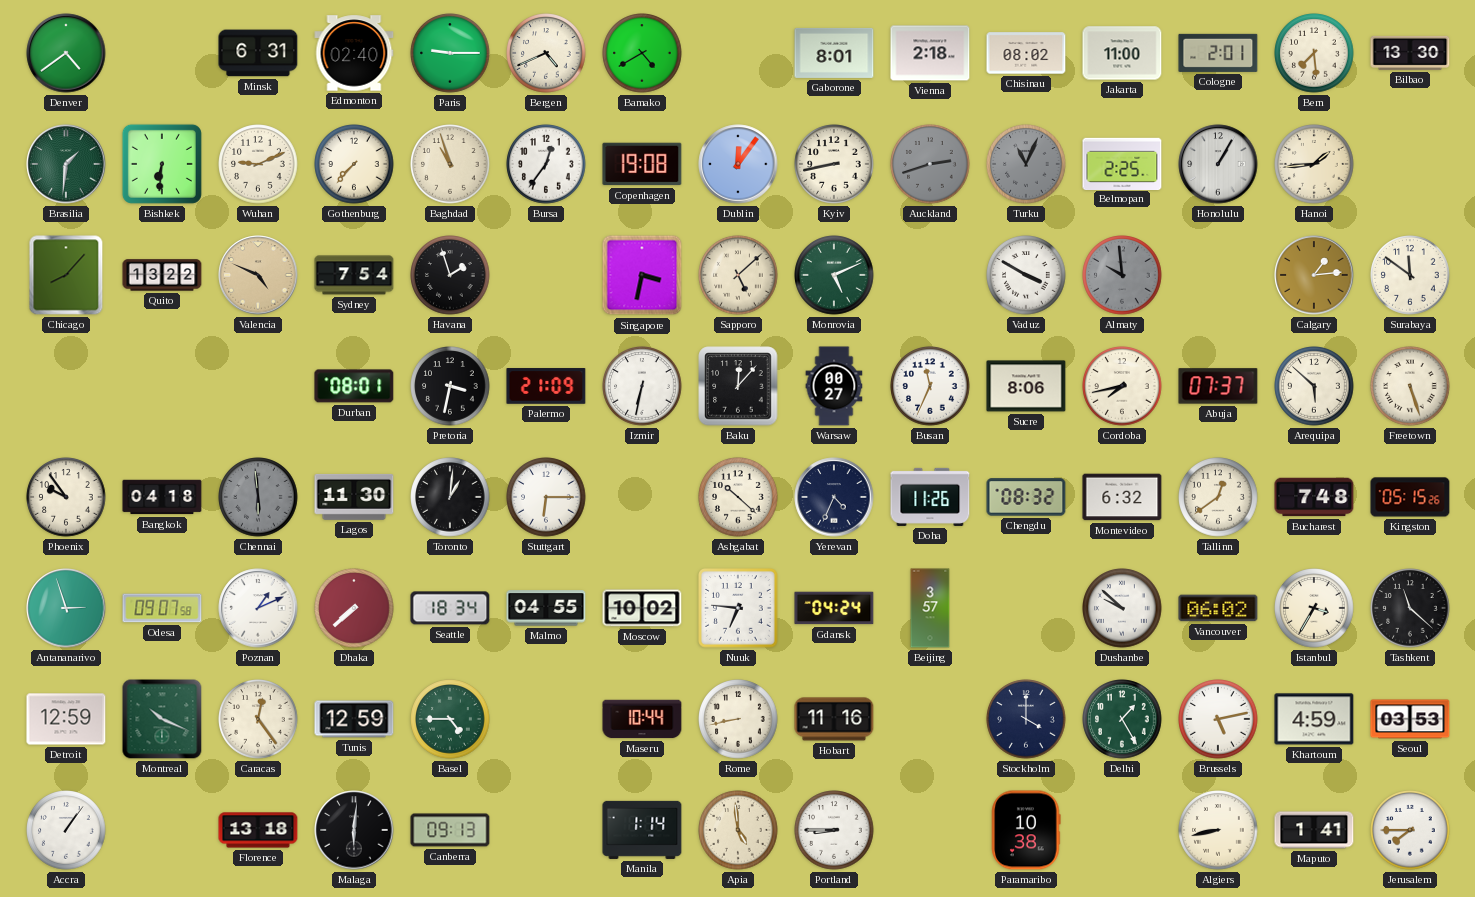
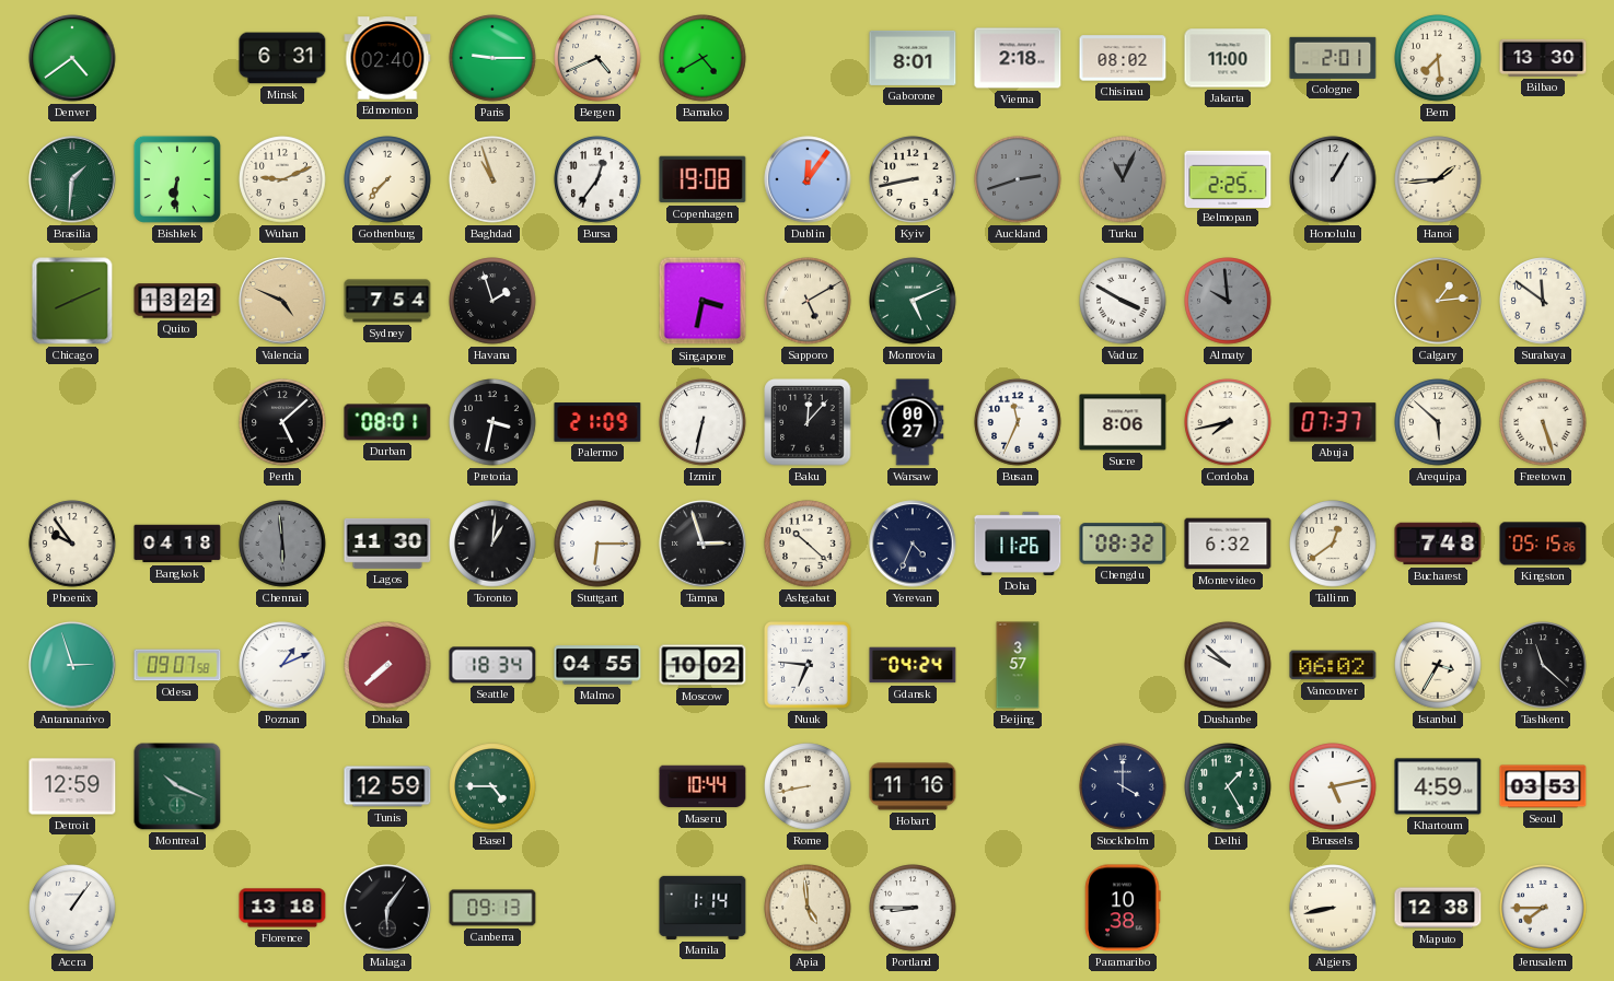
Chicago: 8:07 -> 8:11
Sapporo: 5:08 -> 5:10
Perth: none -> 5:08
Tampa: none -> 2:57
Caracas: 12:24 -> none
Malaga: 6:01 -> 6:06
Maputo: 1:41 -> 12:38
